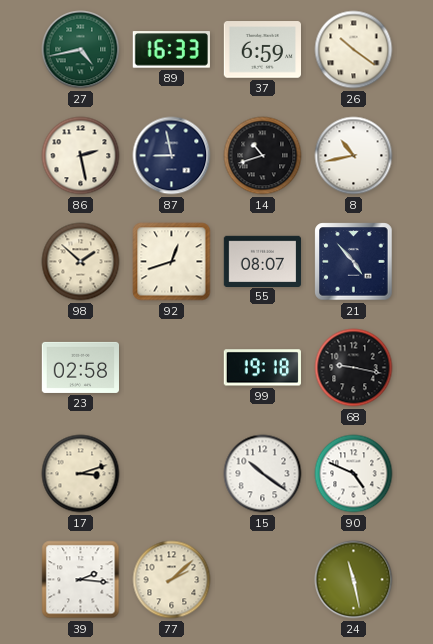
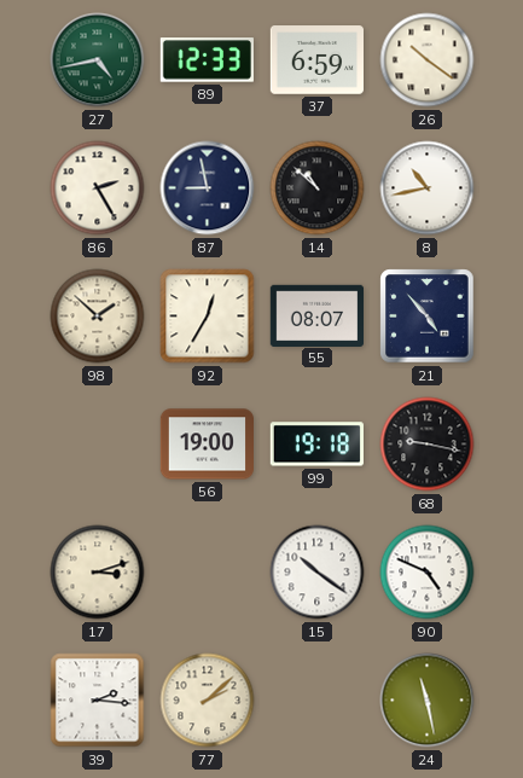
89: 16:33 -> 12:33
86: 2:28 -> 2:25
14: 10:42 -> 10:52
92: 12:42 -> 12:35
23: 02:58 -> none
56: none -> 19:00
